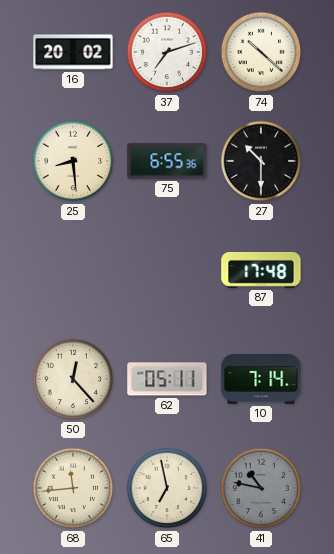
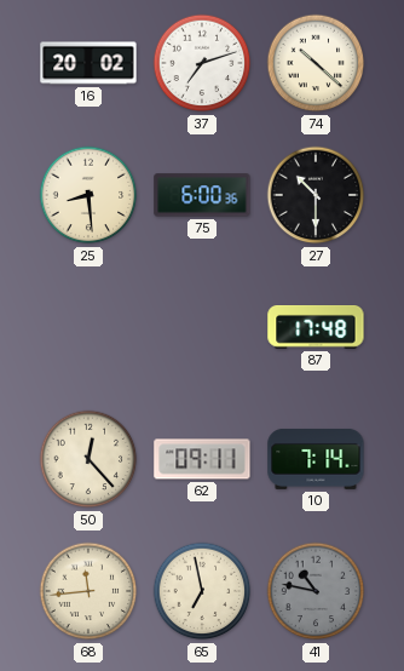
75: 6:55 -> 6:00
62: 05:11 -> 09:11
